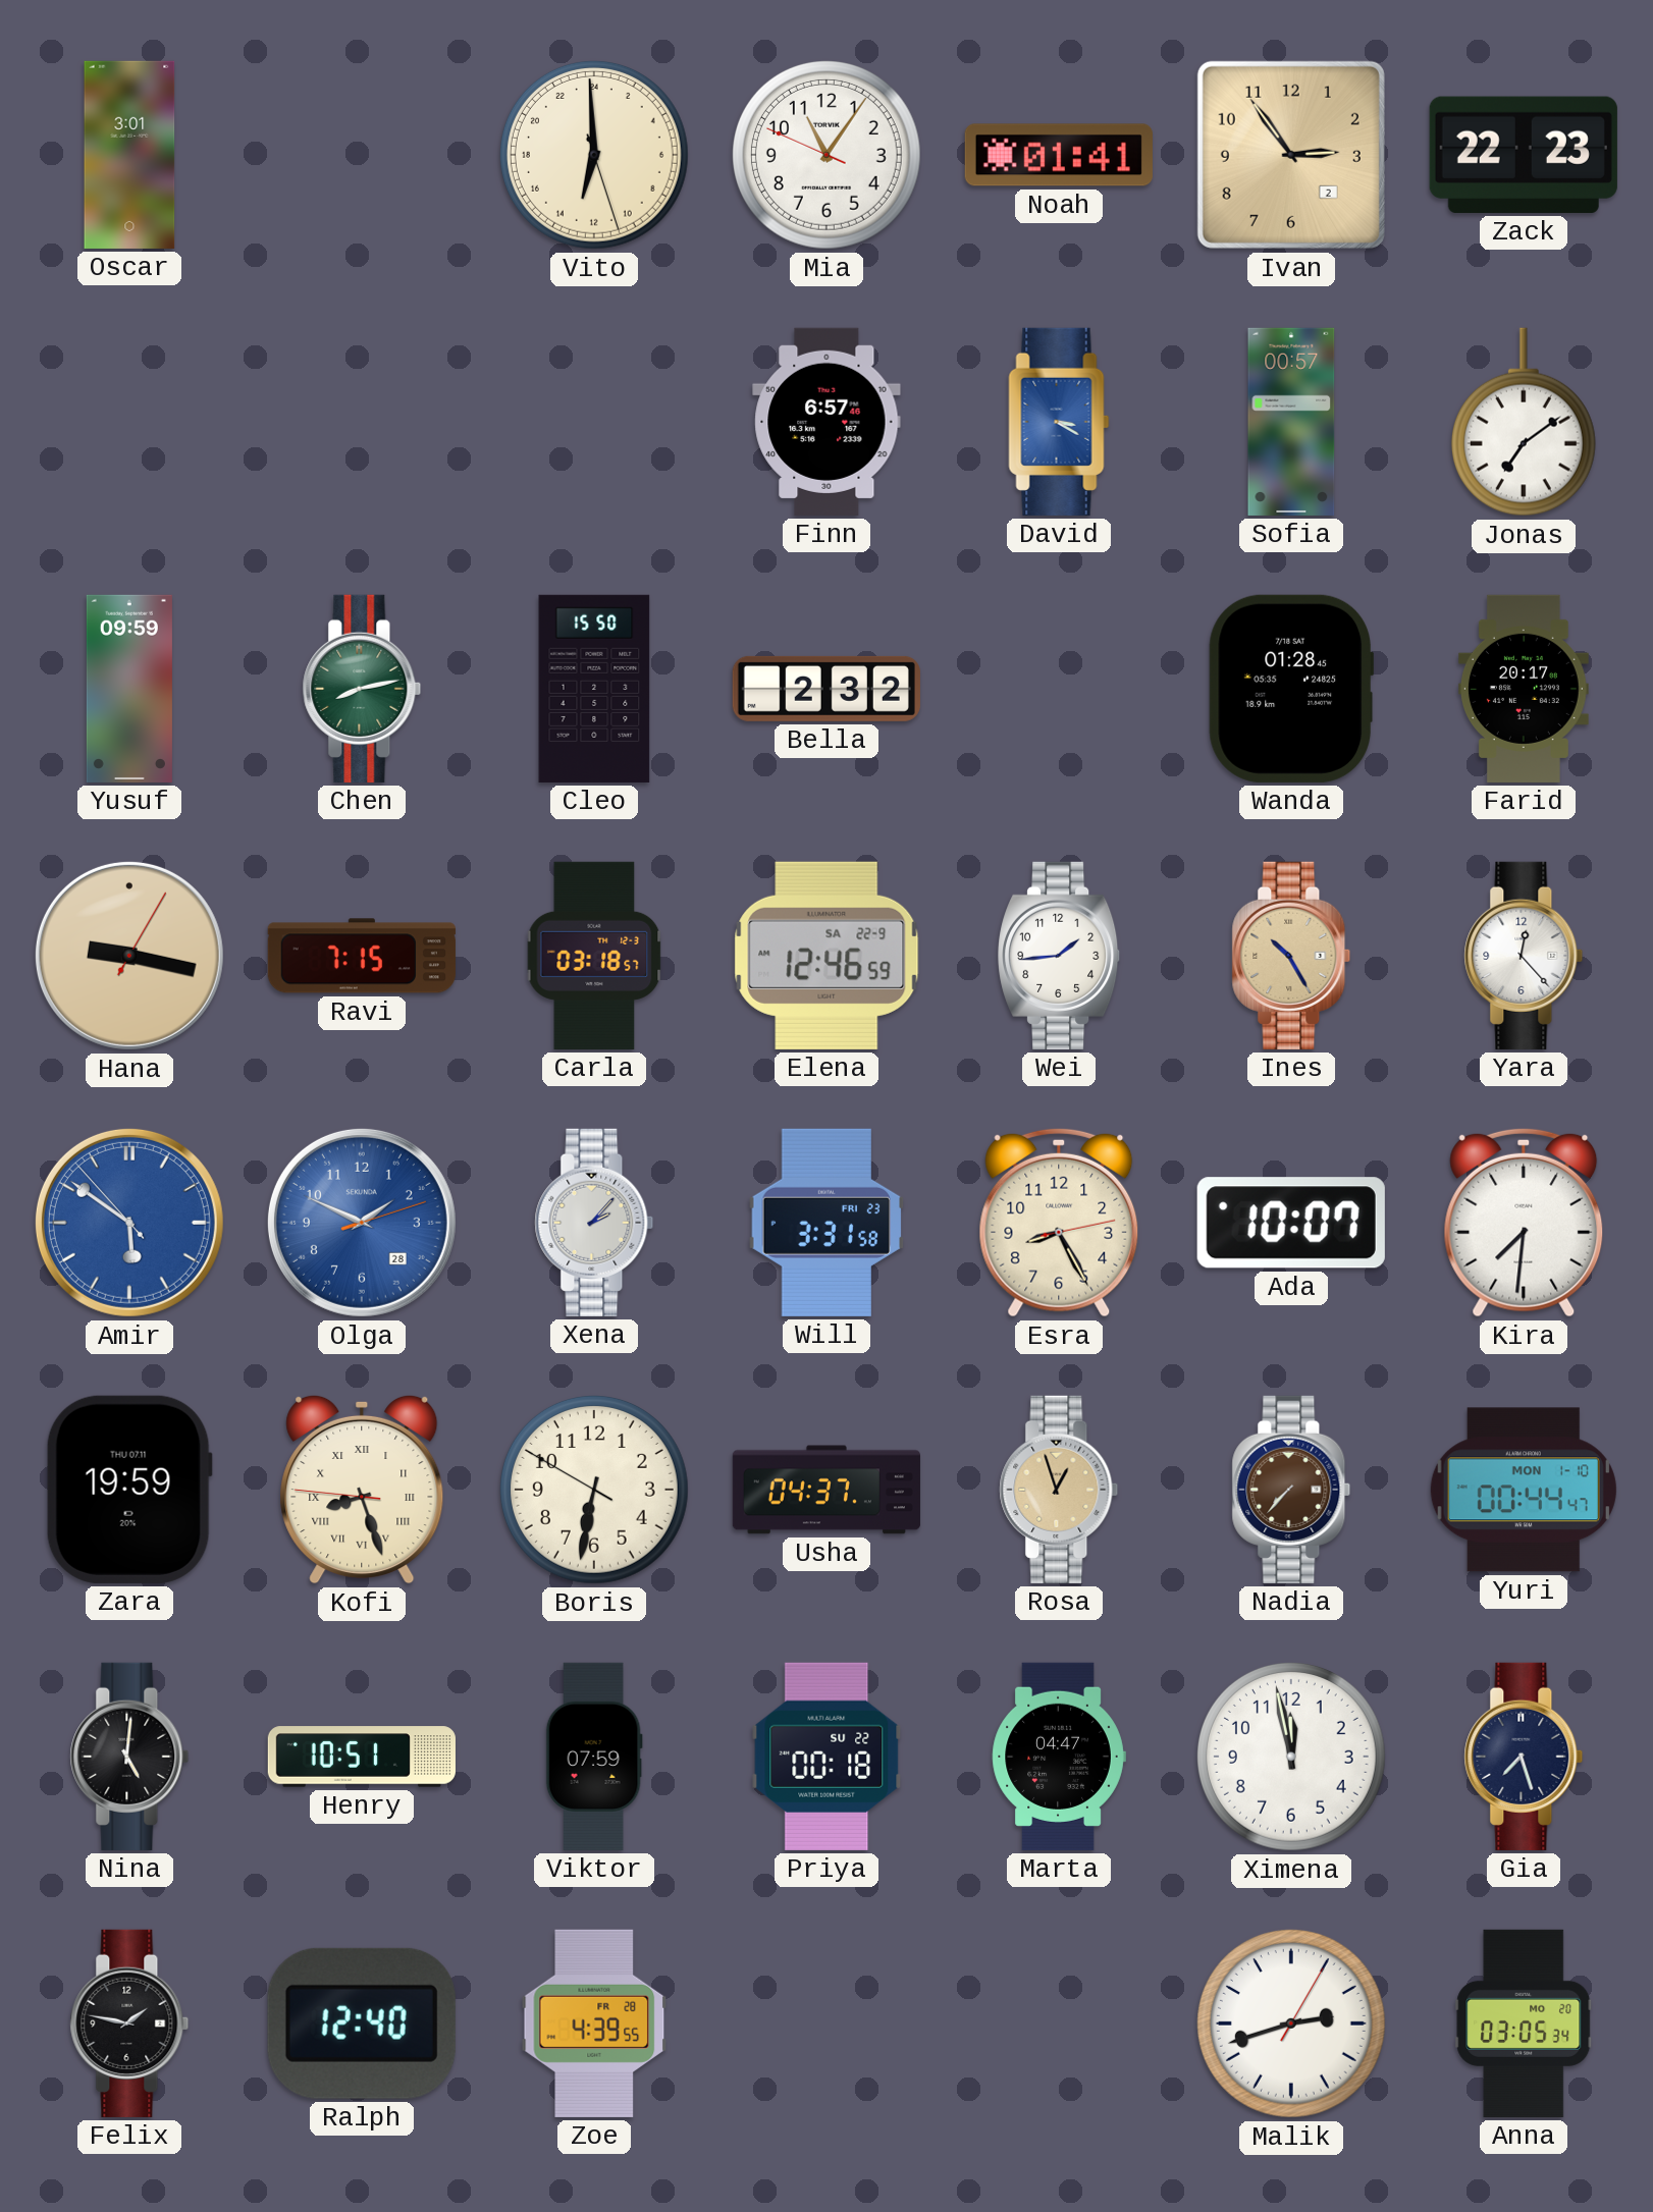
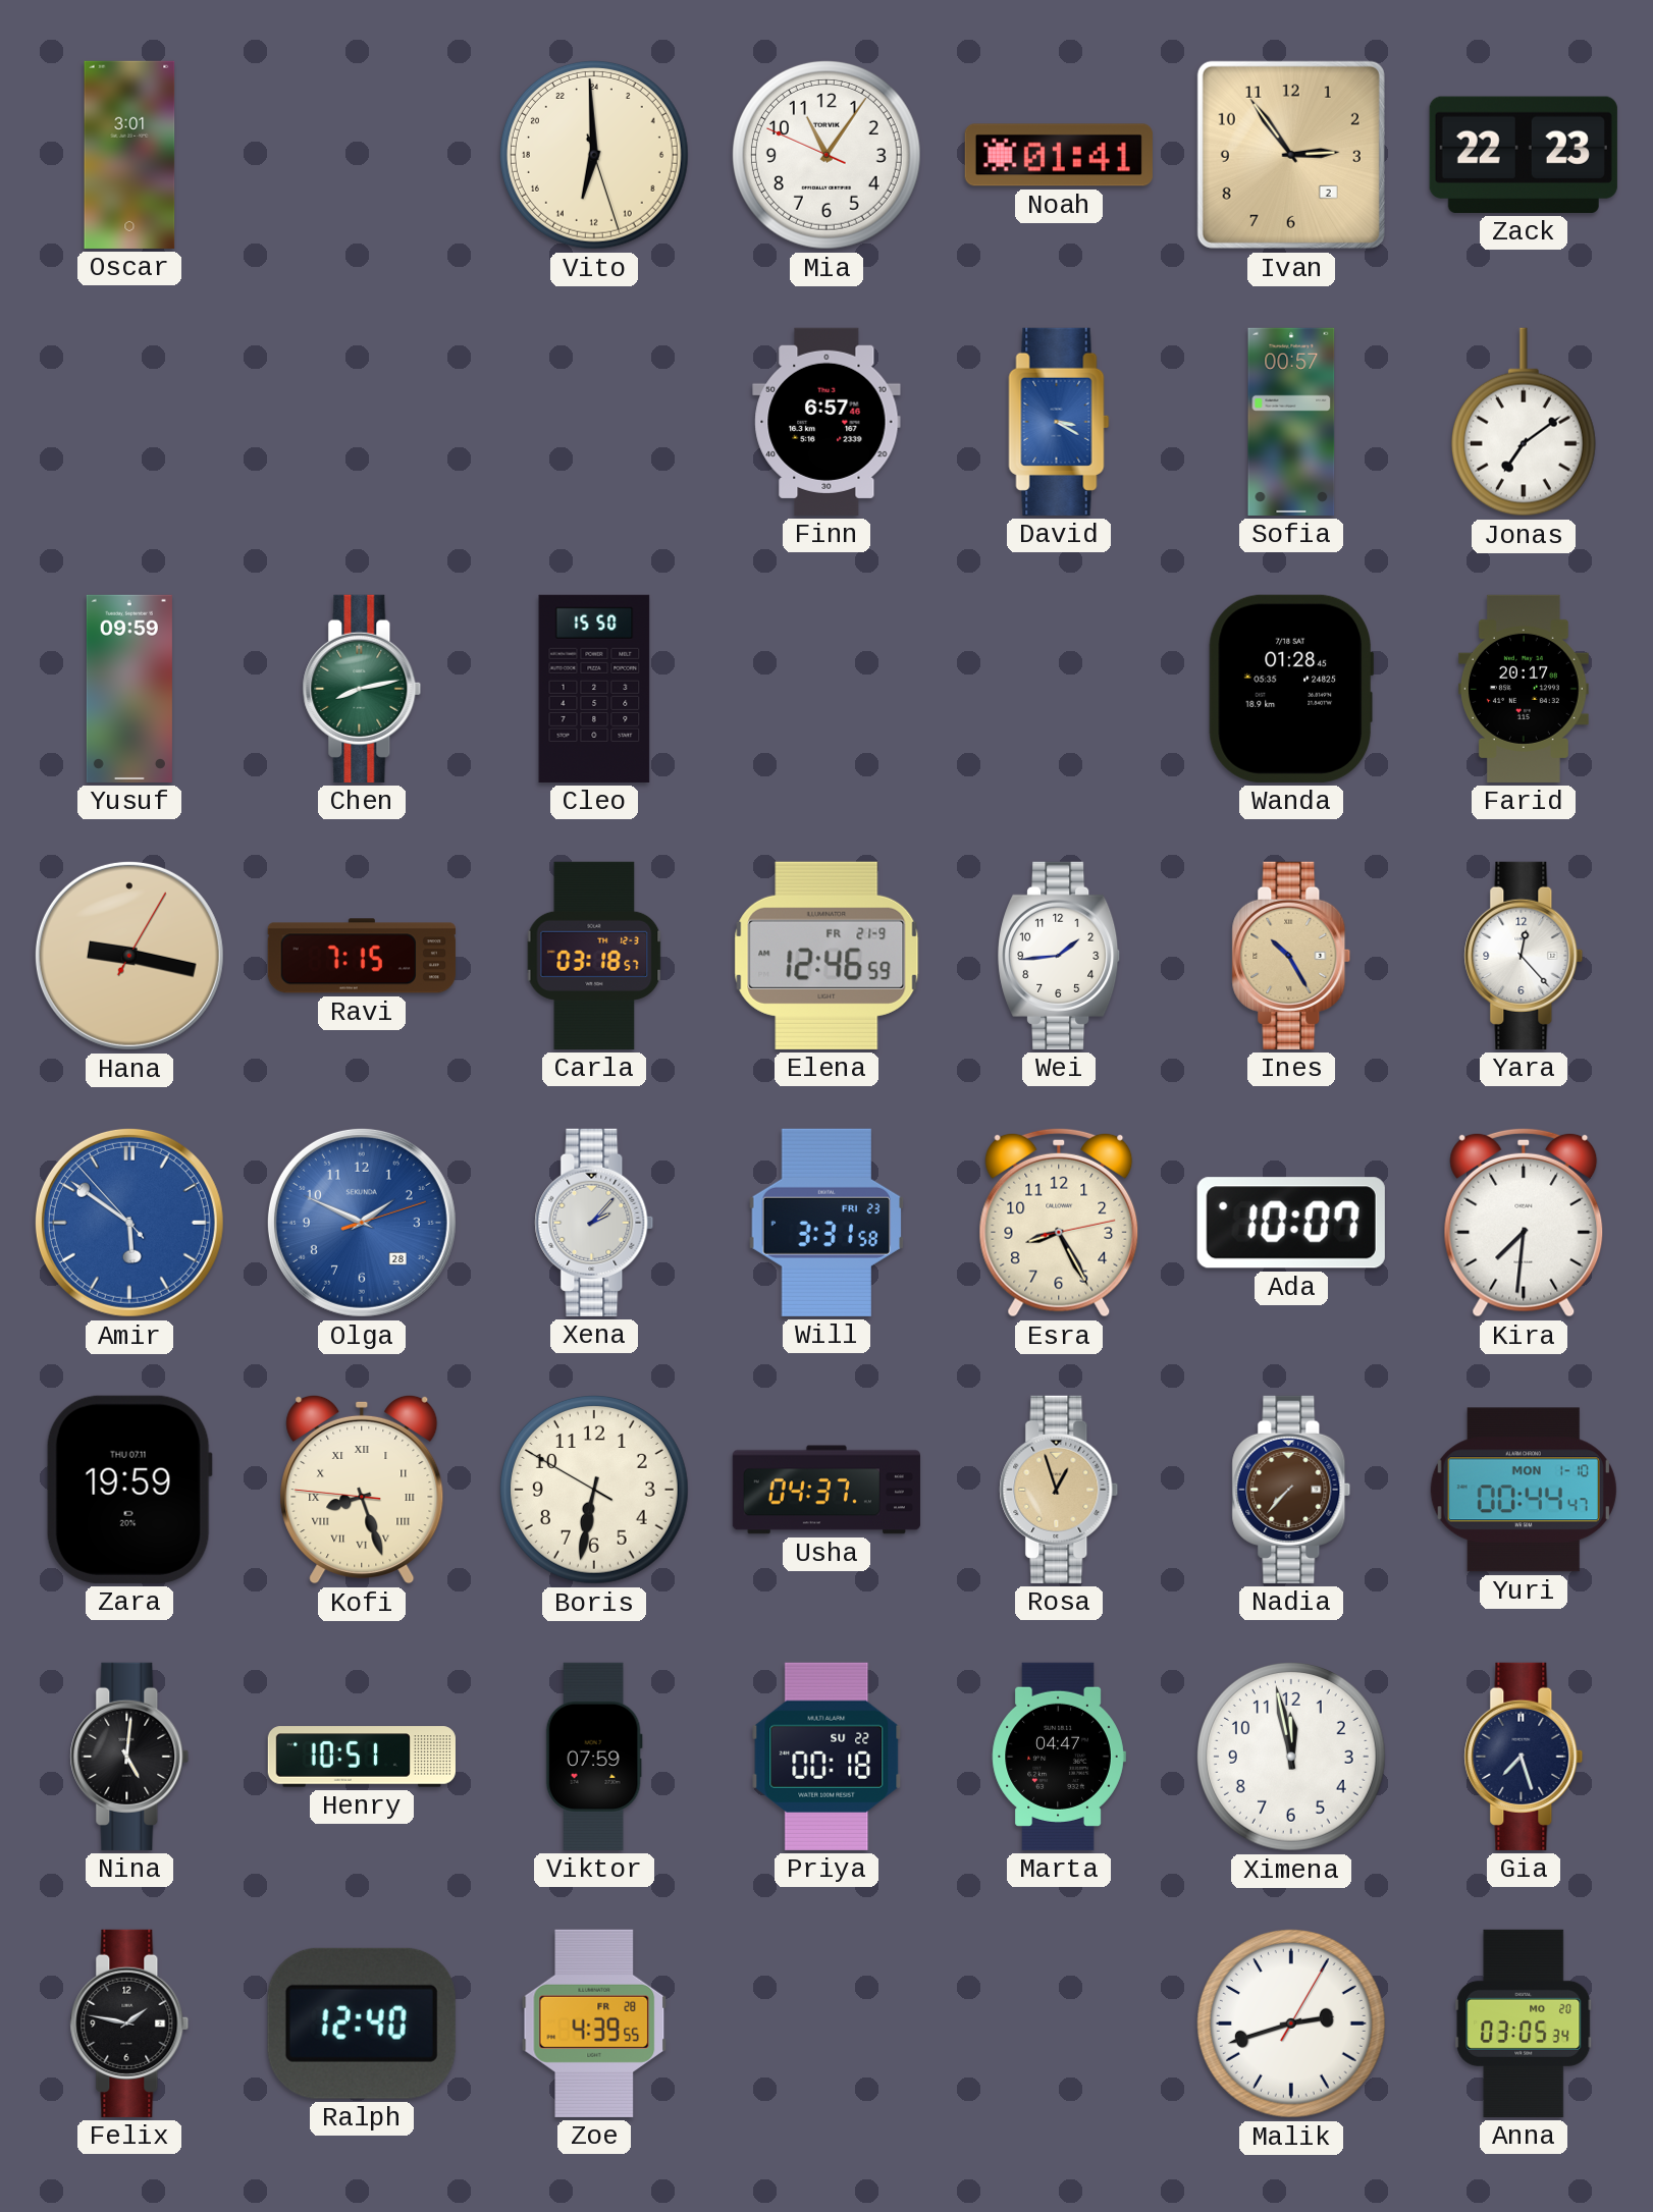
Bella: 2:32 -> none
Elena date: SA 22-9 -> FR 21-9
